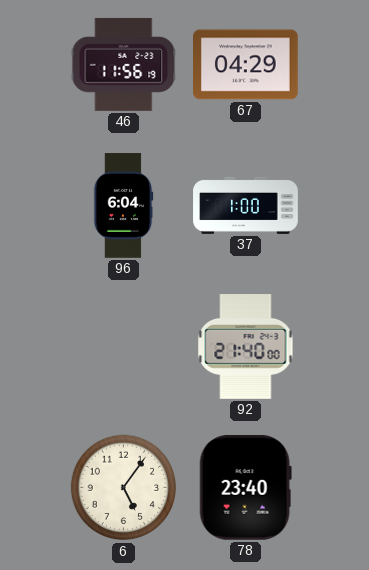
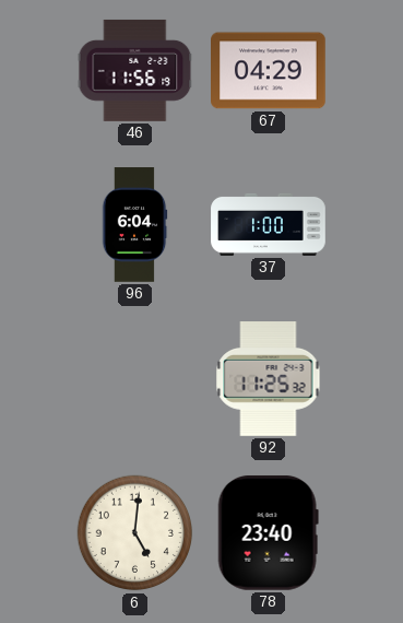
92: 21:40 -> 11:25
6: 5:06 -> 5:01
